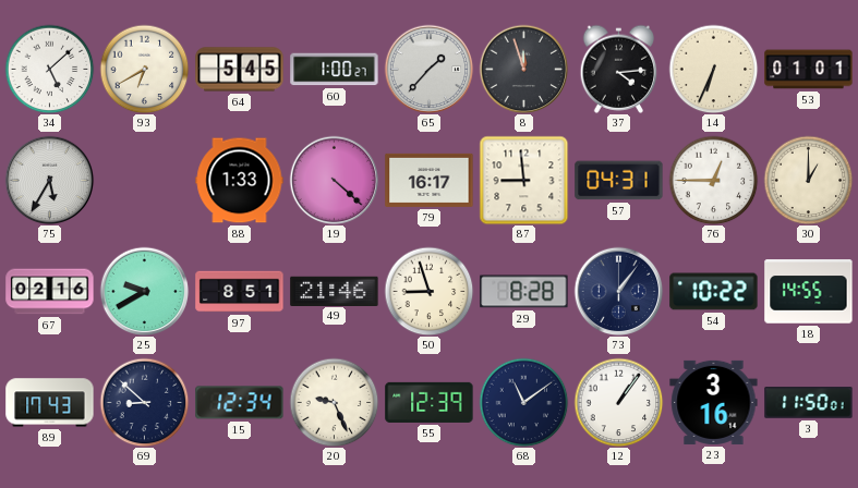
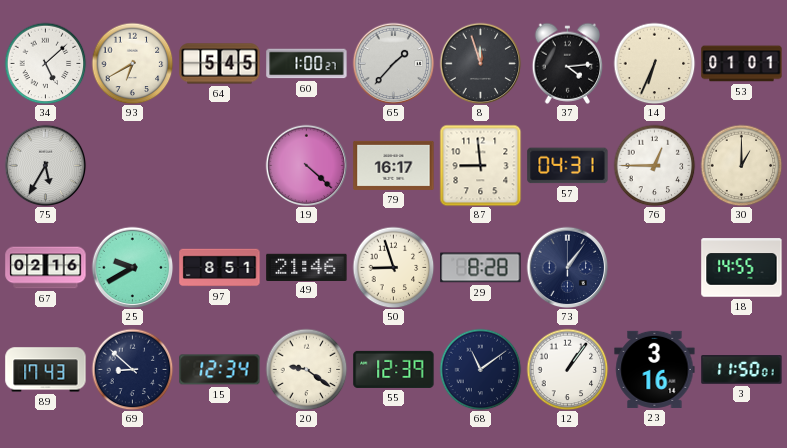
88: 1:33 -> none
54: 10:22 -> none
20: 9:26 -> 9:21
